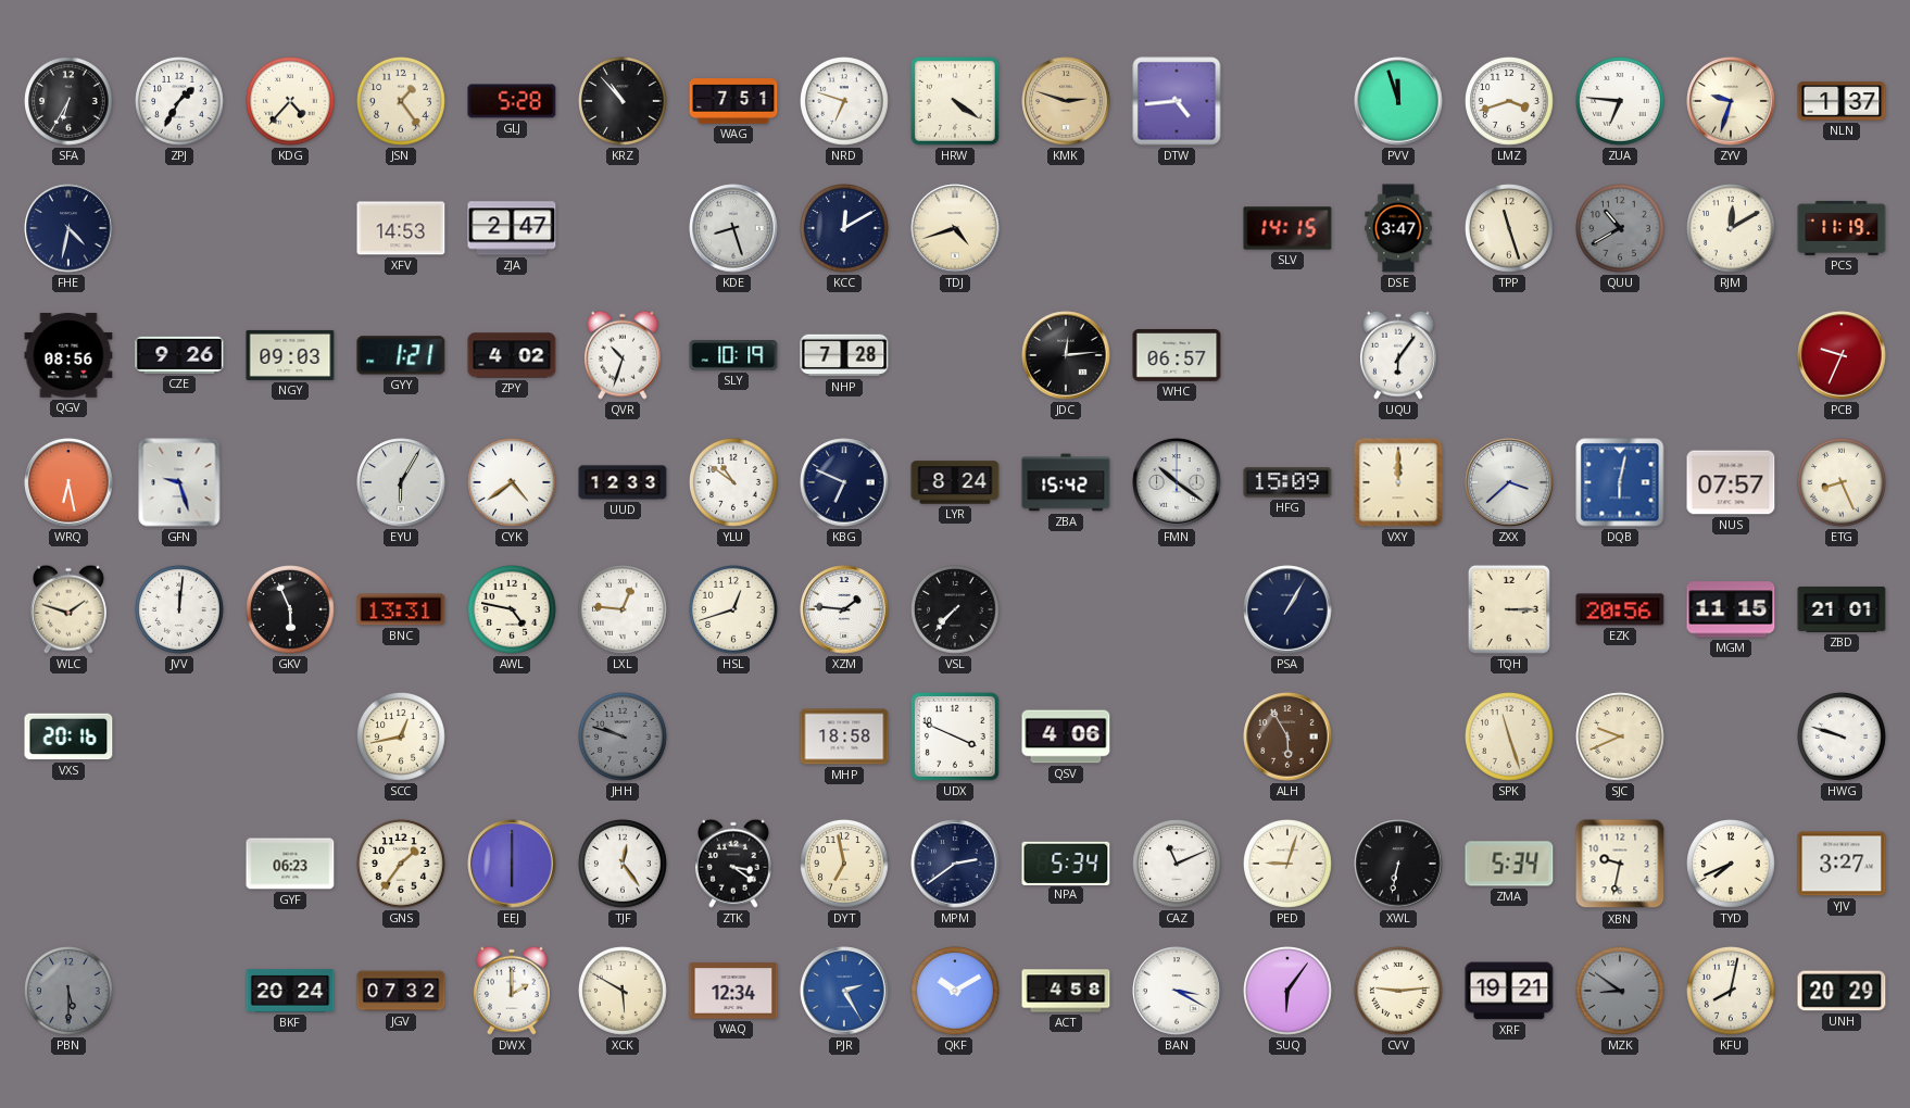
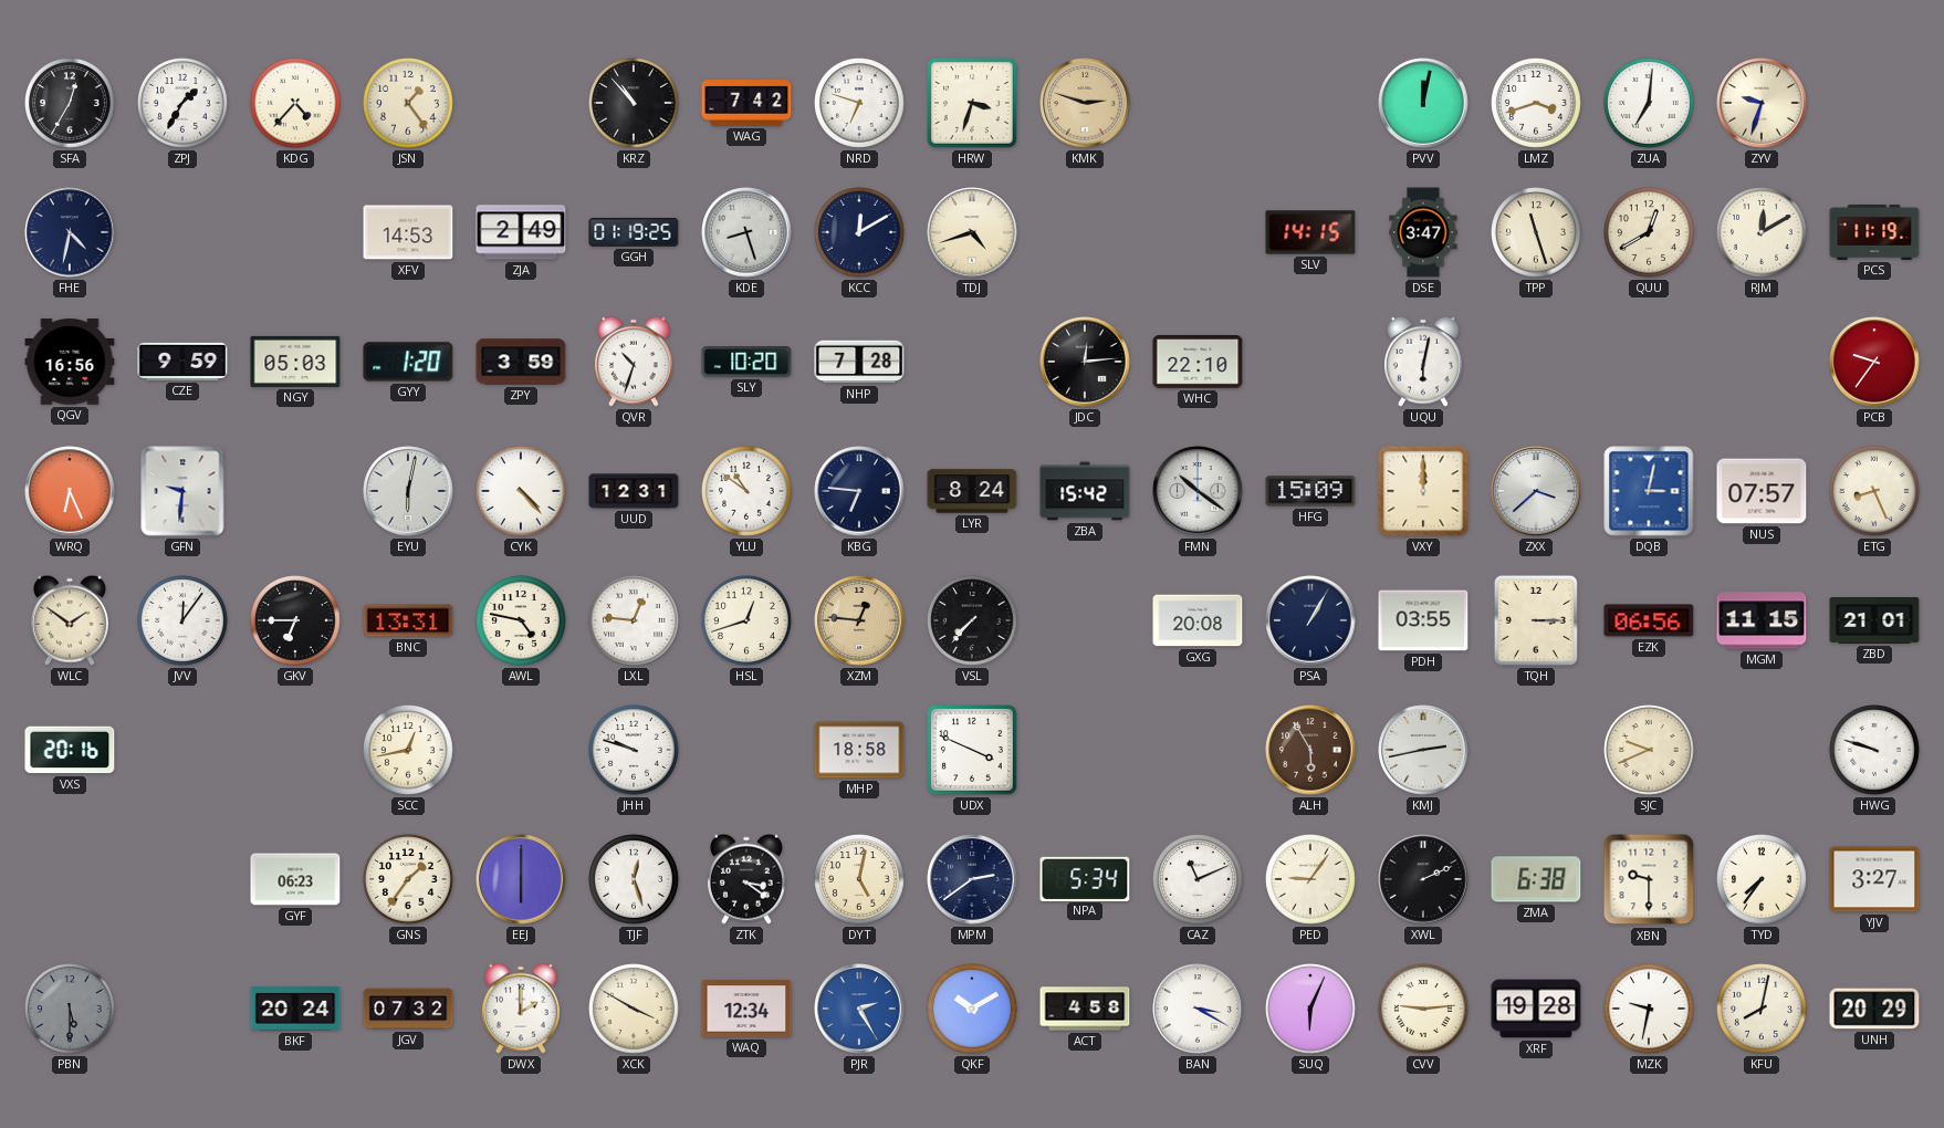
SFA: 6:35 -> 12:35
GLJ: 5:28 -> none
WAG: 7:51 -> 7:42
HRW: 4:21 -> 3:33
DTW: 4:44 -> none
PVV: 11:57 -> 12:02
ZUA: 6:46 -> 7:01
NLN: 1:37 -> none
ZJA: 2:47 -> 2:49
GGH: none -> 01:19
QUU: 10:40 -> 12:40
QUU dial: grey -> cream
QGV: 08:56 -> 16:56
CZE: 9:26 -> 9:59
NGY: 09:03 -> 05:03
GYY: 1:21 -> 1:20
ZPY: 4:02 -> 3:59
SLY: 10:19 -> 10:20
WHC: 06:57 -> 22:10
UQU: 6:06 -> 6:02
PCB: 9:34 -> 9:36
WRQ: 6:28 -> 6:26
GFN: 9:27 -> 9:31
EYU: 6:05 -> 6:02
CYK: 4:39 -> 4:23
UUD: 12:33 -> 12:31
KBG: 6:49 -> 6:46
DQB: 6:02 -> 3:02
WLC: 1:48 -> 1:51
JVV: 12:01 -> 12:06
GKV: 5:56 -> 6:45
XZM: 1:46 -> 12:46
XZM dial: white -> champagne
GXG: none -> 20:08
PDH: none -> 03:55
EZK: 20:56 -> 06:56
JHH dial: grey -> white
QSV: 4:06 -> none
KMJ: none -> 2:43
SPK: 11:27 -> none
TJF: 12:24 -> 12:27
DYT: 6:58 -> 5:02
PED: 9:03 -> 9:06
XWL: 6:32 -> 2:11
ZMA: 5:34 -> 6:38
XBN: 9:32 -> 9:30
TYD: 7:41 -> 7:36
XCK: 5:50 -> 3:50
SUQ: 6:06 -> 6:04
XRF: 19:21 -> 19:28
MZK: 8:51 -> 9:32
MZK dial: grey -> white
